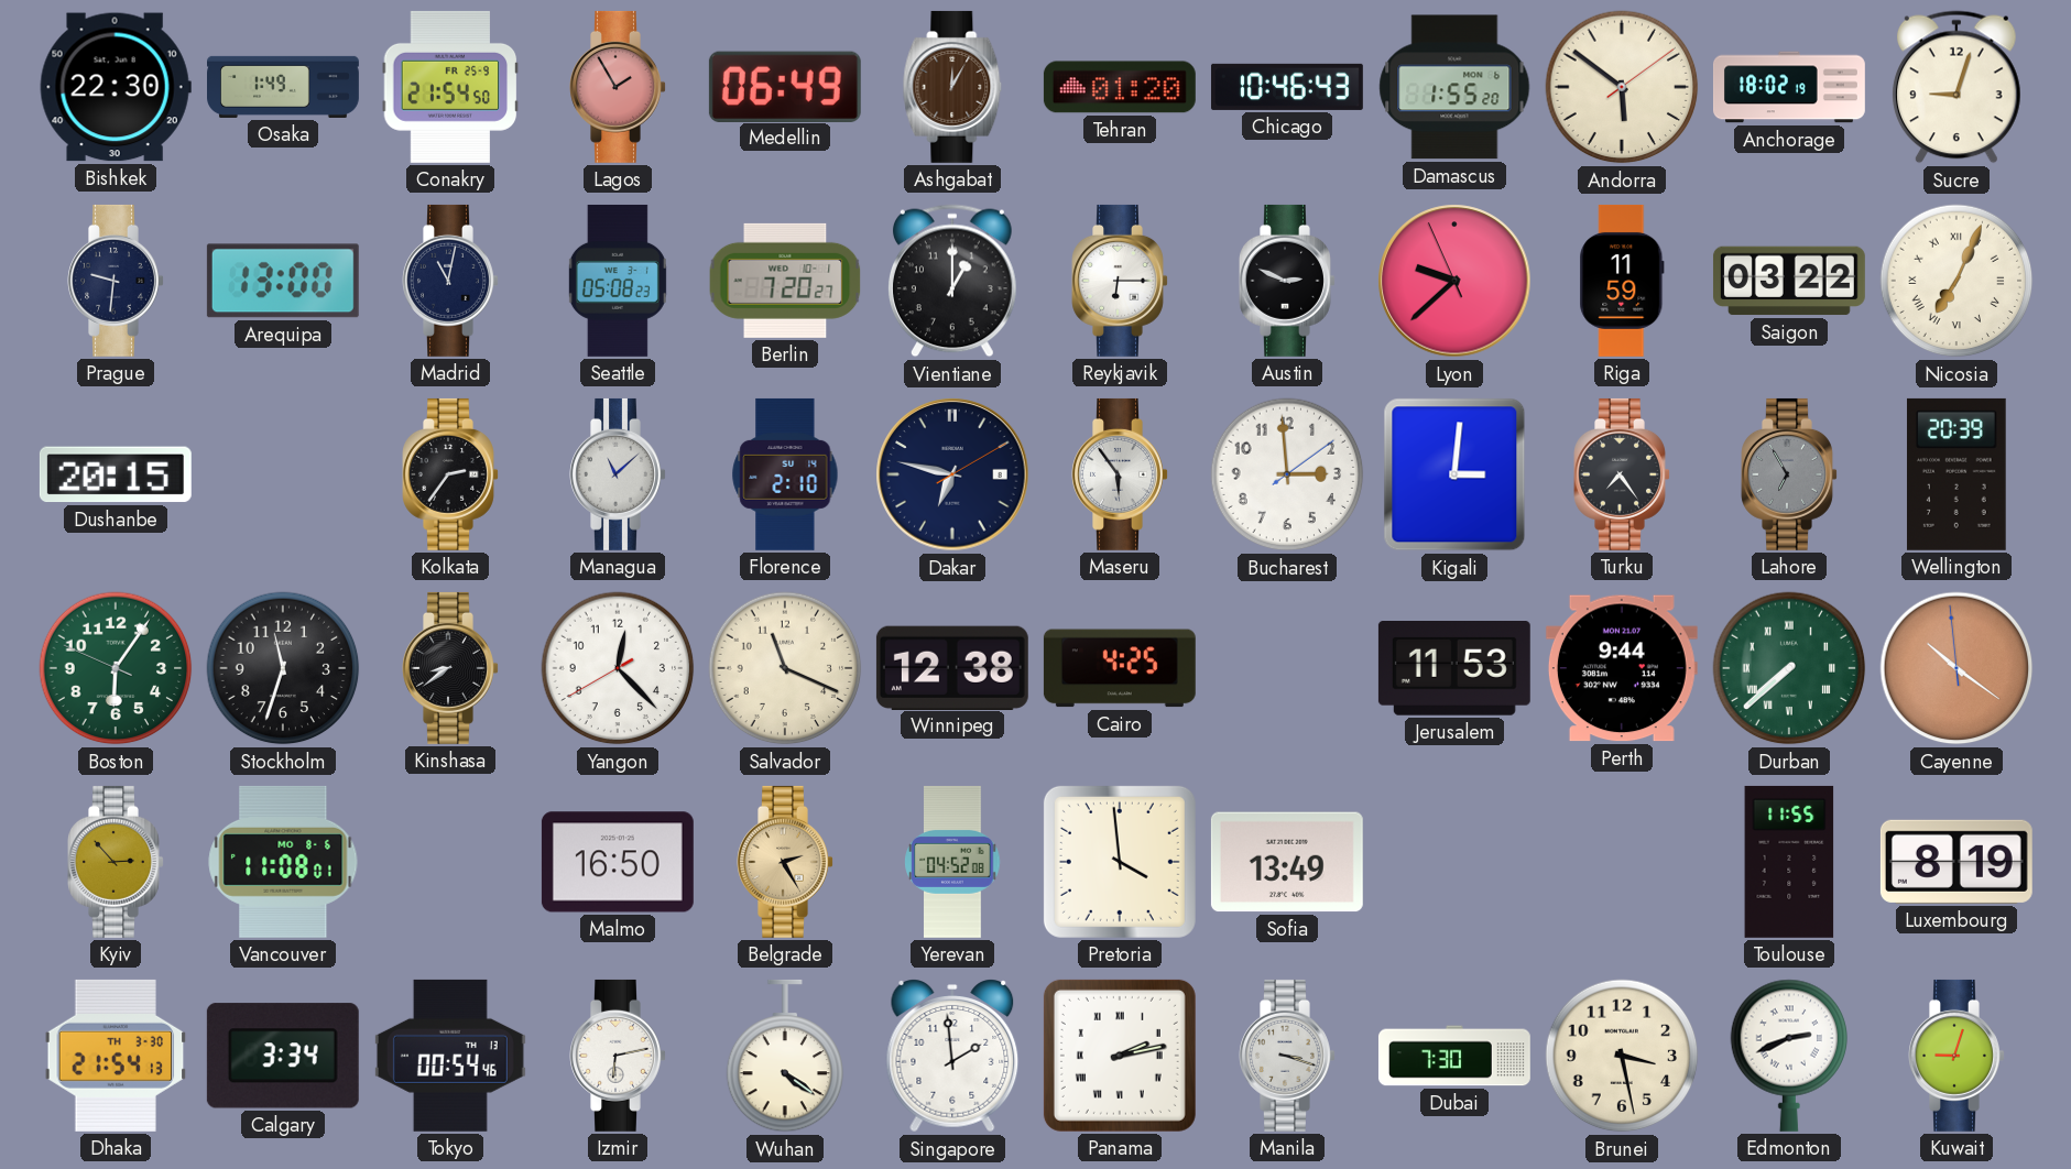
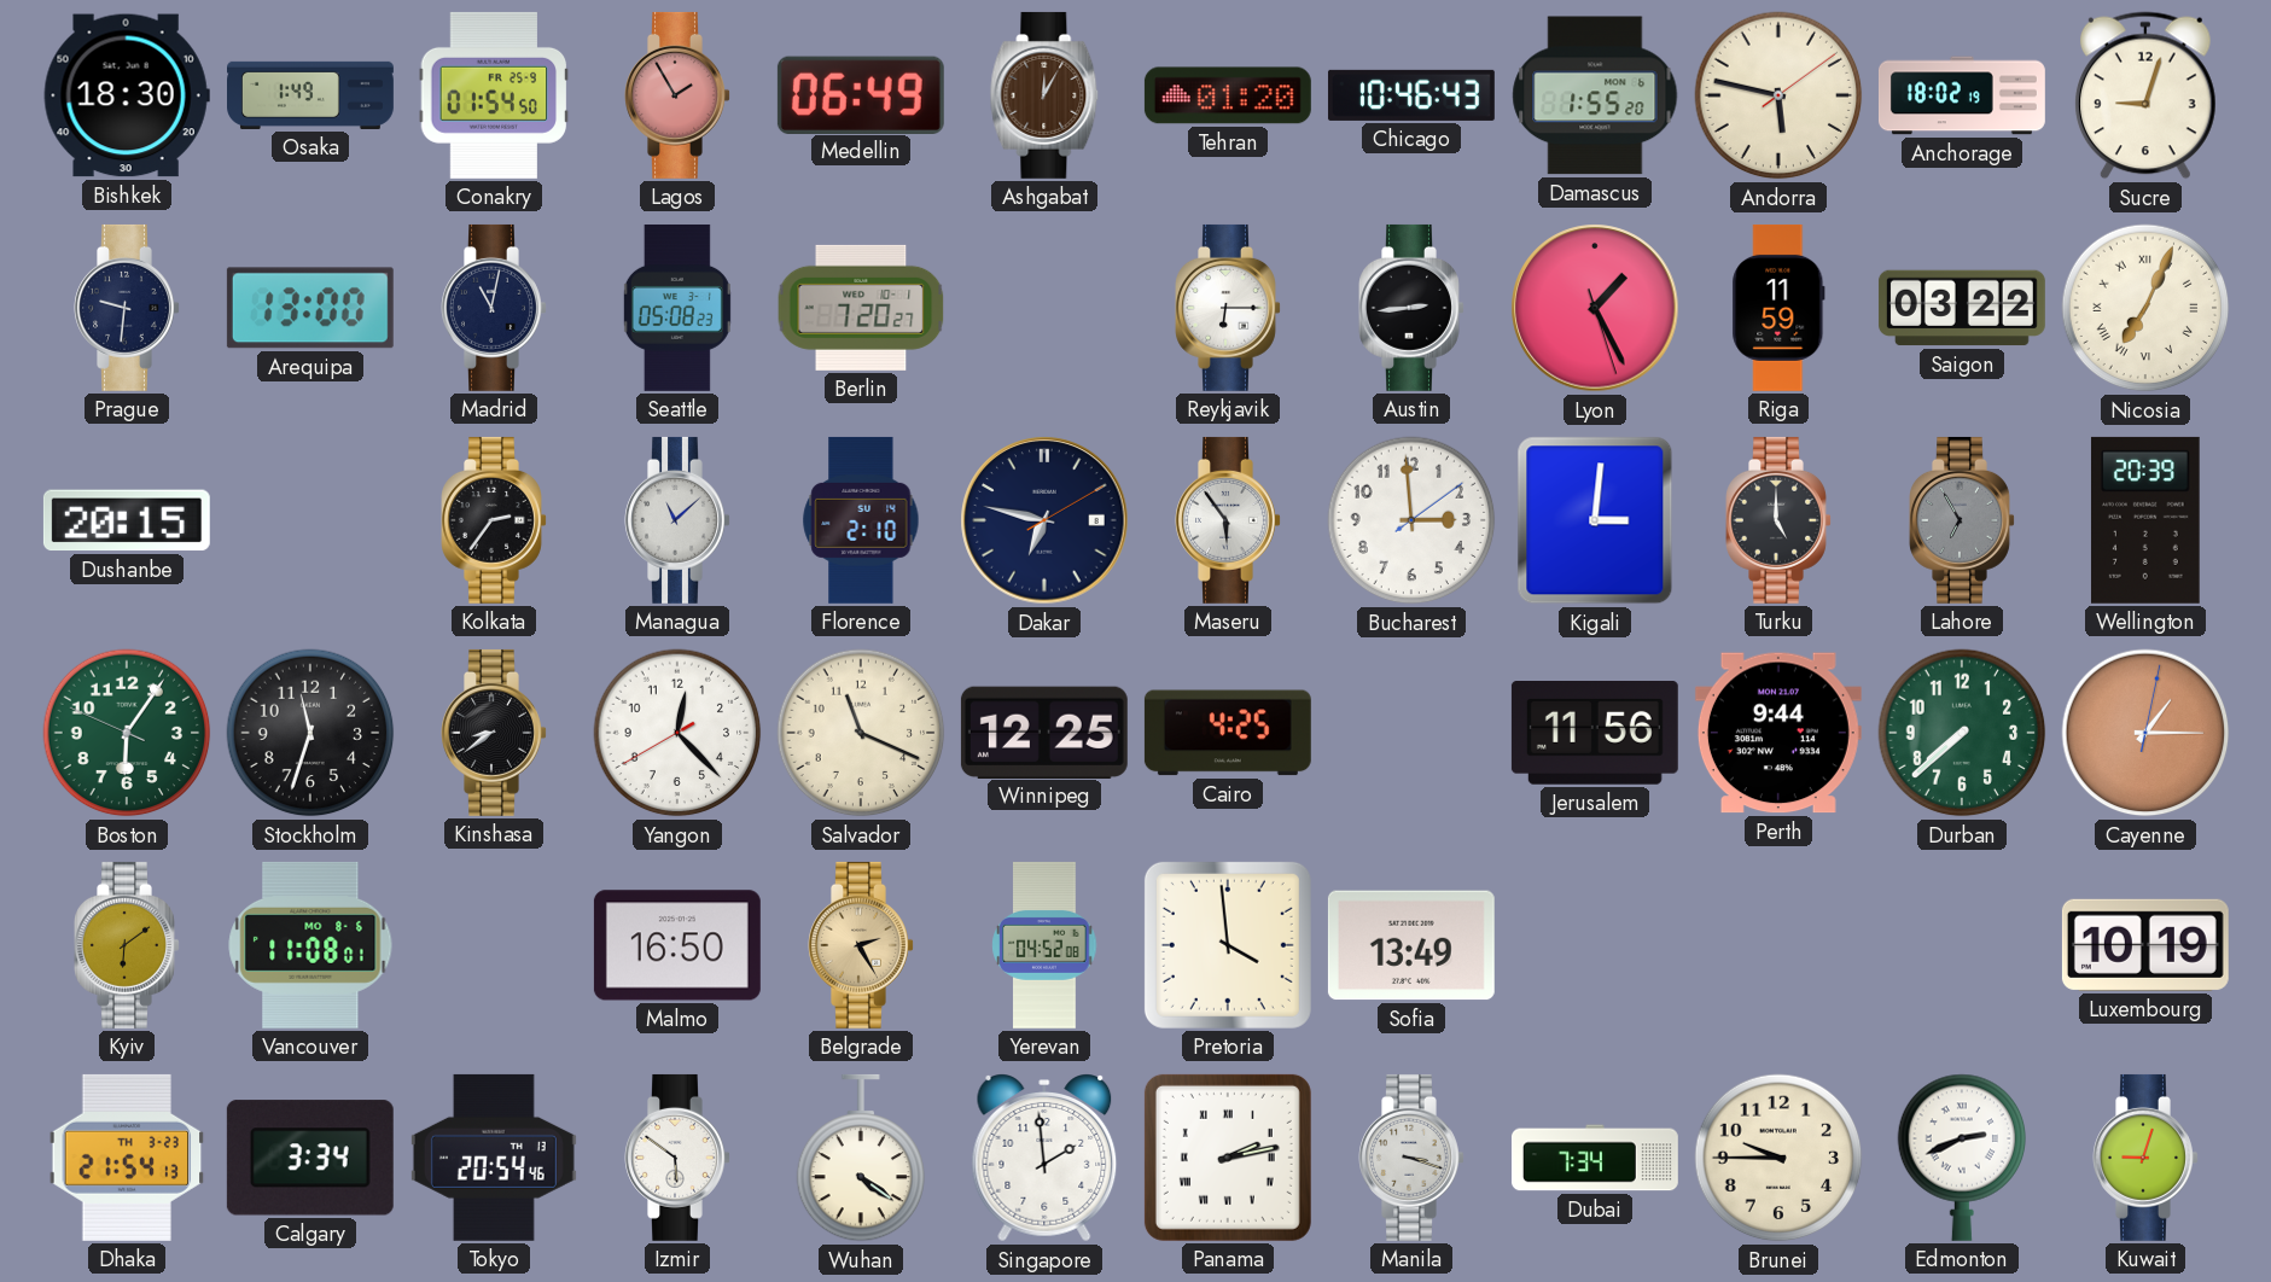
Bishkek: 22:30 -> 18:30
Conakry: 21:54 -> 01:54
Andorra: 5:51 -> 5:47
Vientiane: 1:00 -> none
Austin: 2:49 -> 2:44
Lyon: 9:37 -> 1:25
Turku: 7:24 -> 5:00
Winnipeg: 12:38 -> 12:25
Jerusalem: 11:53 -> 11:56
Durban numerals: Roman -> Arabic
Cayenne: 10:20 -> 1:15
Kyiv: 2:53 -> 6:09
Toulouse: 11:55 -> none
Luxembourg: 8:19 -> 10:19
Dhaka date: TH 3-30 -> TH 3-23
Tokyo: 00:54 -> 20:54
Izmir: 6:13 -> 5:51
Dubai: 7:30 -> 7:34
Brunei: 3:28 -> 9:45
